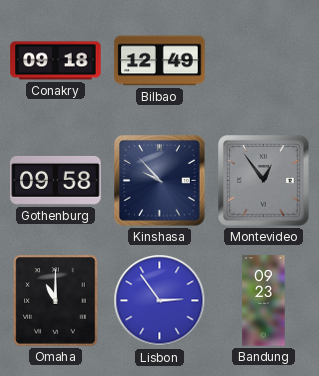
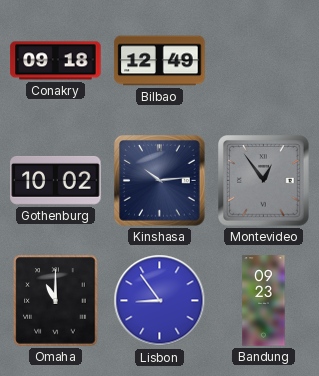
Gothenburg: 09:58 -> 10:02
Kinshasa: 9:53 -> 10:14
Lisbon: 2:54 -> 8:54
